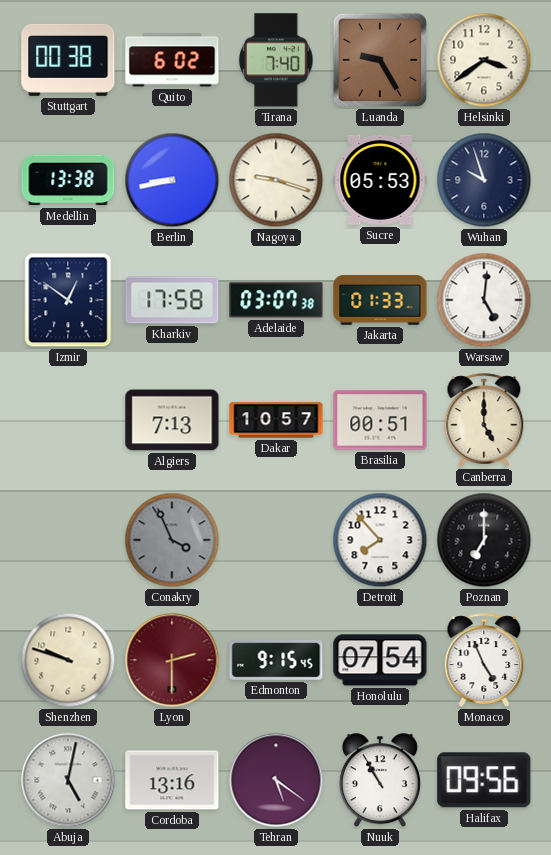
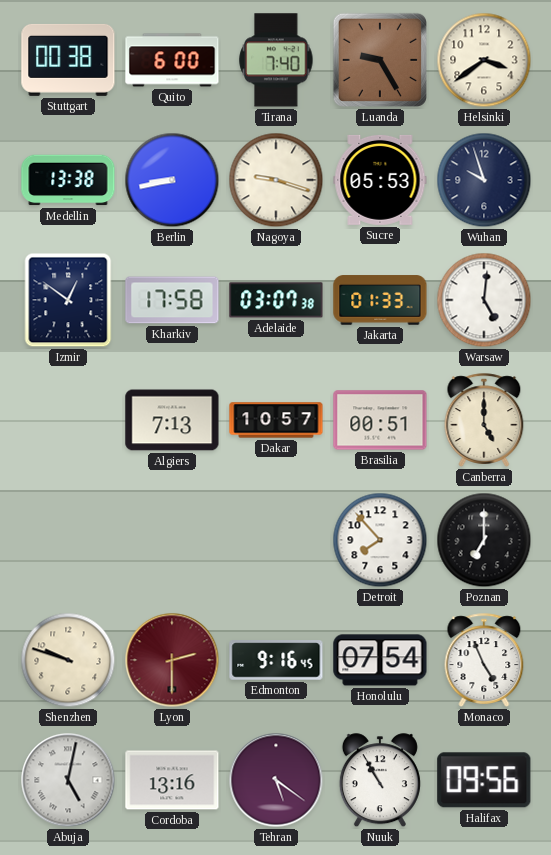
Quito: 6:02 -> 6:00
Conakry: 3:56 -> none
Edmonton: 9:15 -> 9:16
